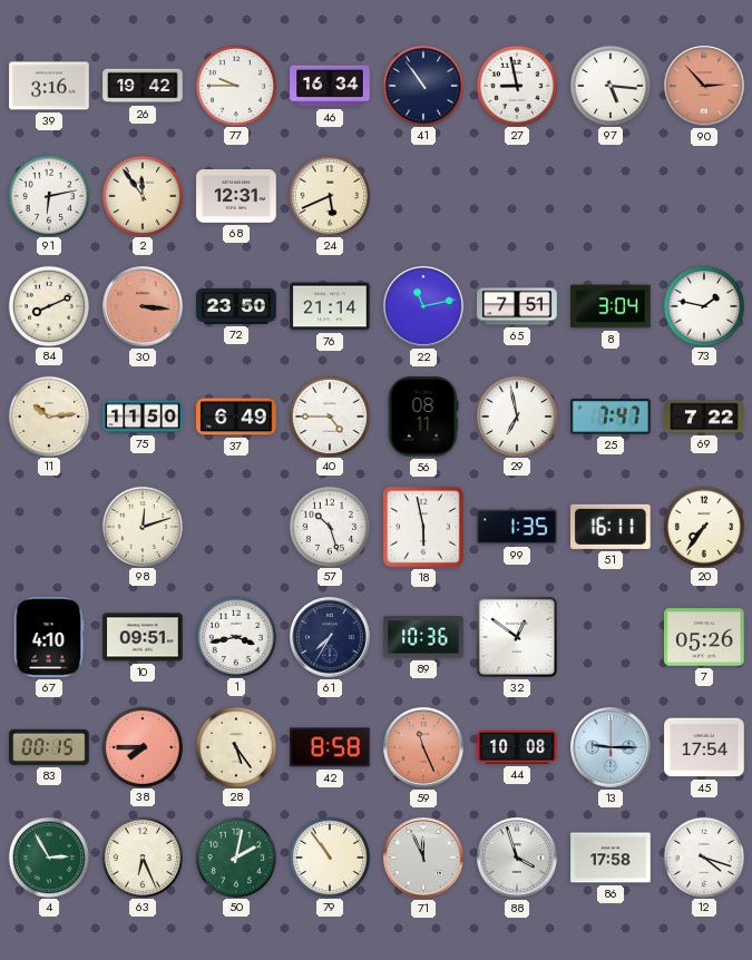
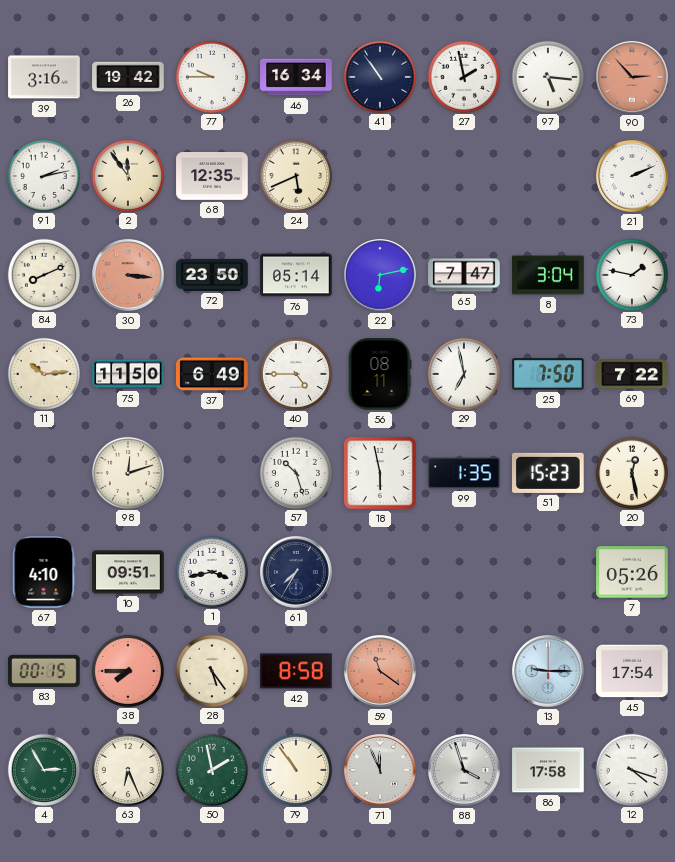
27: 8:58 -> 1:58
91: 6:13 -> 2:13
68: 12:31 -> 12:35
21: none -> 2:11
76: 21:14 -> 05:14
22: 11:13 -> 6:13
65: 7:51 -> 7:47
25: 7:47 -> 7:50
51: 16:11 -> 15:23
20: 7:36 -> 12:28
89: 10:36 -> none
32: 12:51 -> none
59: 11:26 -> 11:21
44: 10:08 -> none
50: 2:02 -> 1:58
